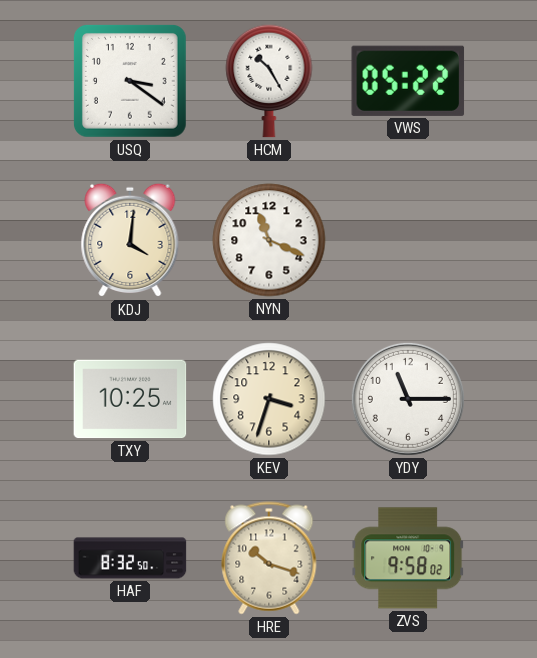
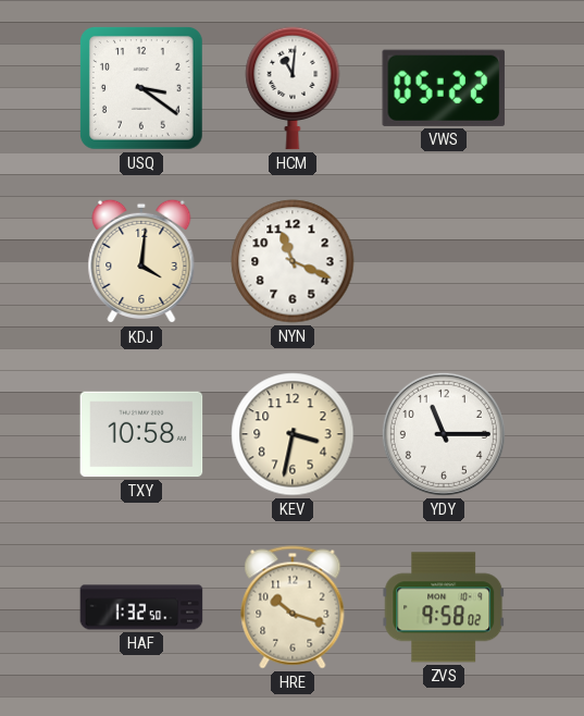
HCM: 10:25 -> 11:01
TXY: 10:25 -> 10:58
KEV: 3:33 -> 3:32
HAF: 8:32 -> 1:32
